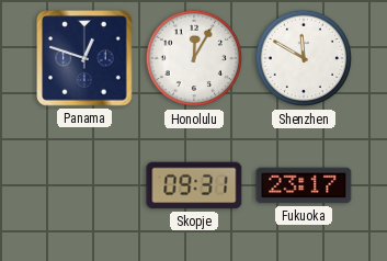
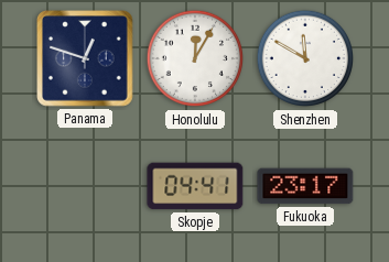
Skopje: 09:31 -> 04:41
